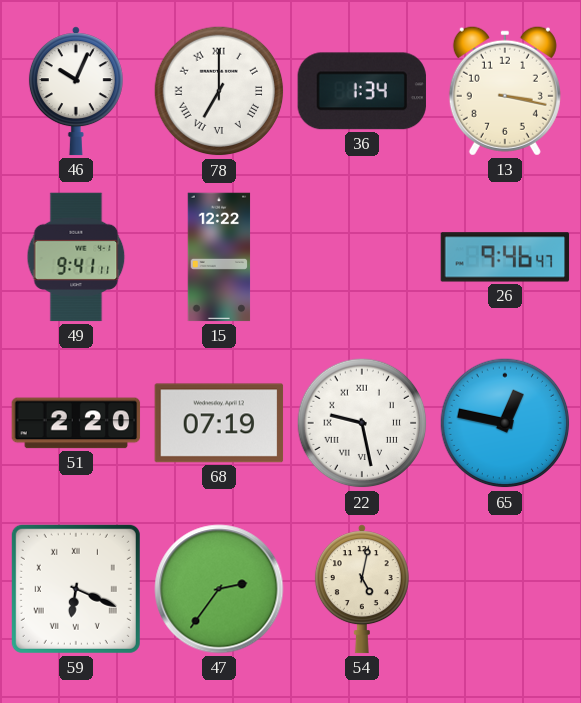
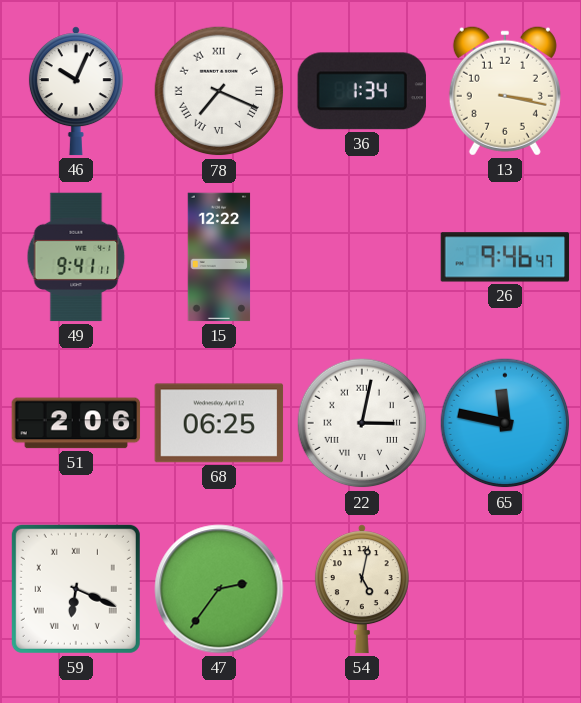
78: 7:00 -> 7:19
51: 2:20 -> 2:06
68: 07:19 -> 06:25
22: 9:28 -> 3:02
65: 12:47 -> 11:47
